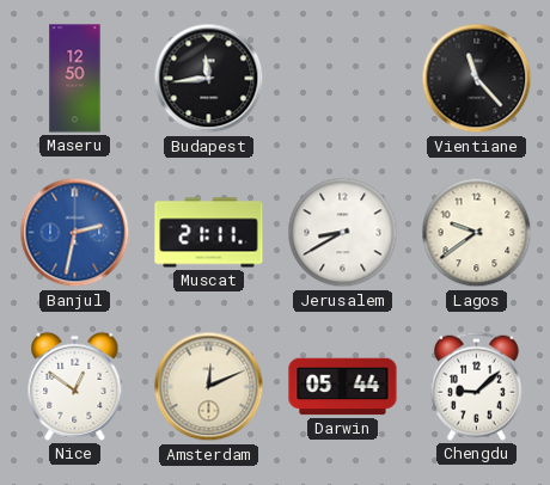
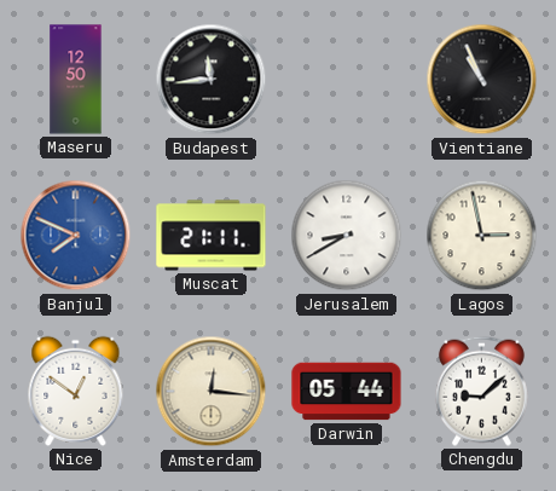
Vientiane: 11:23 -> 10:56
Banjul: 2:32 -> 7:49
Lagos: 9:39 -> 2:58
Amsterdam: 12:11 -> 12:16
